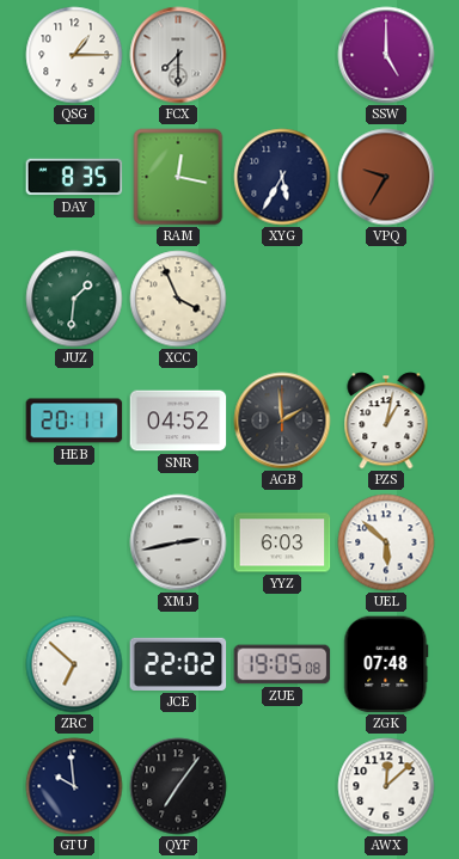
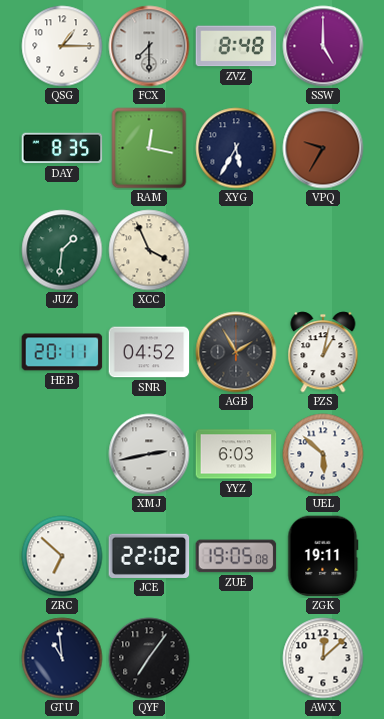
ZVZ: none -> 8:48
AGB: 1:59 -> 1:55
ZGK: 07:48 -> 19:11
GTU: 9:59 -> 10:59
